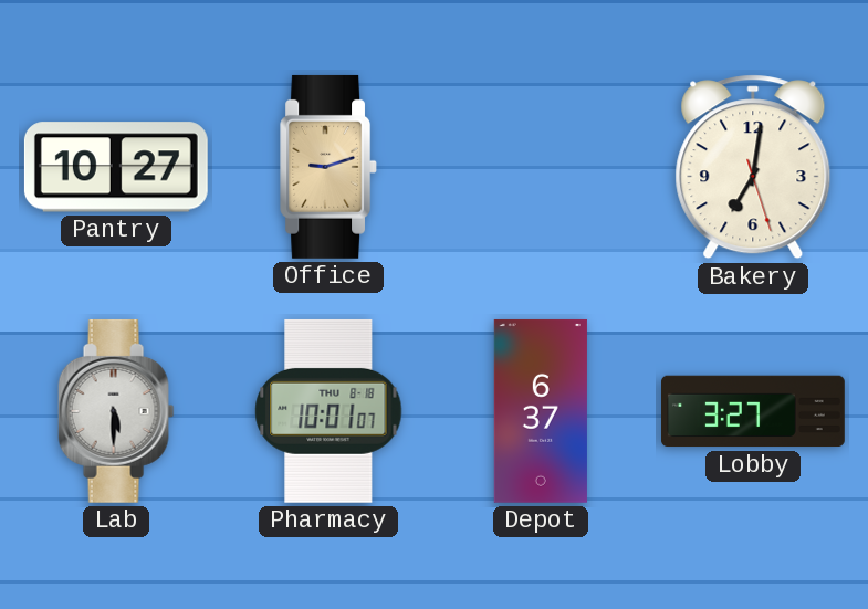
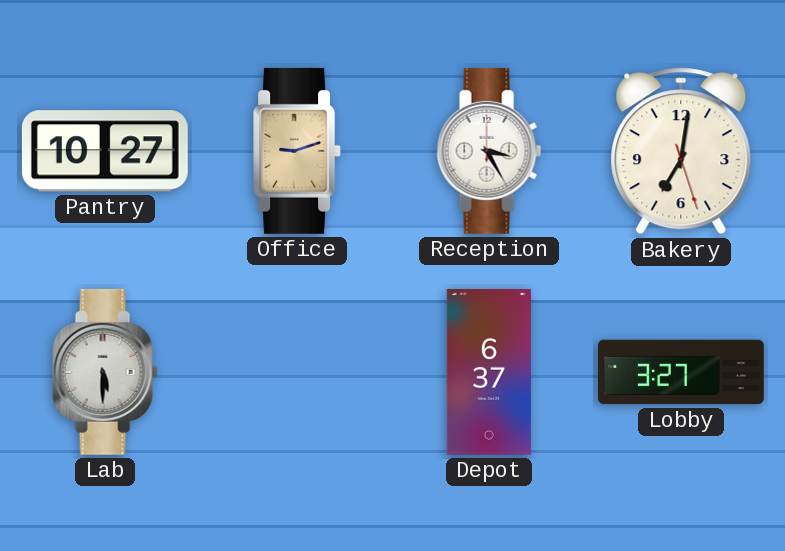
Reception: none -> 3:25
Pharmacy: 10:01 -> none
